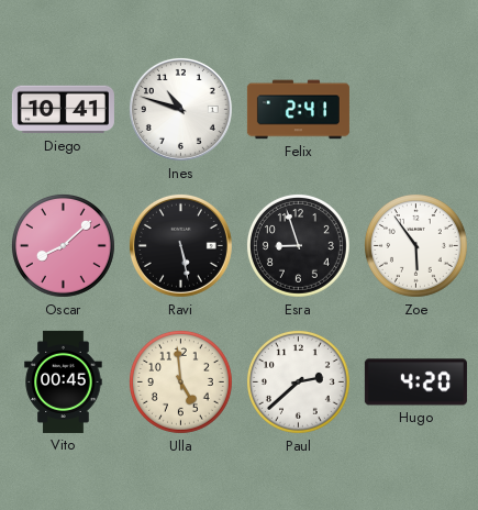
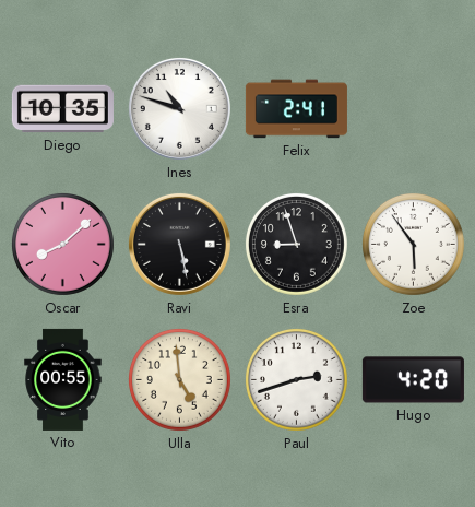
Diego: 10:41 -> 10:35
Vito: 00:45 -> 00:55
Paul: 2:38 -> 2:42
